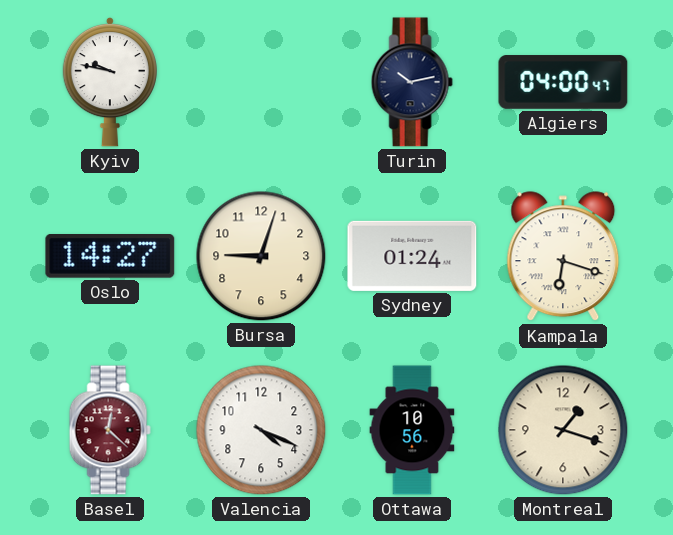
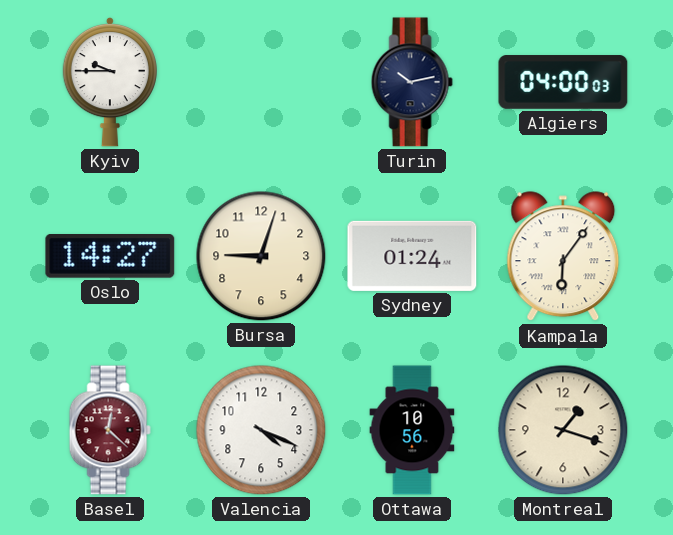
Kyiv: 9:47 -> 9:45
Algiers: 04:00:47 -> 04:00:03
Kampala: 6:18 -> 6:06
